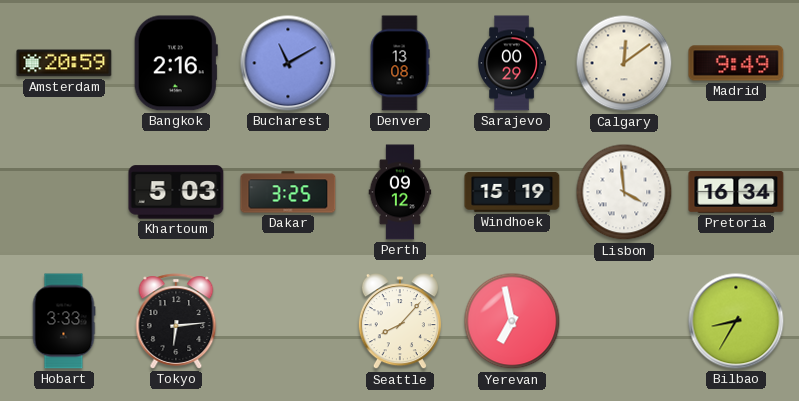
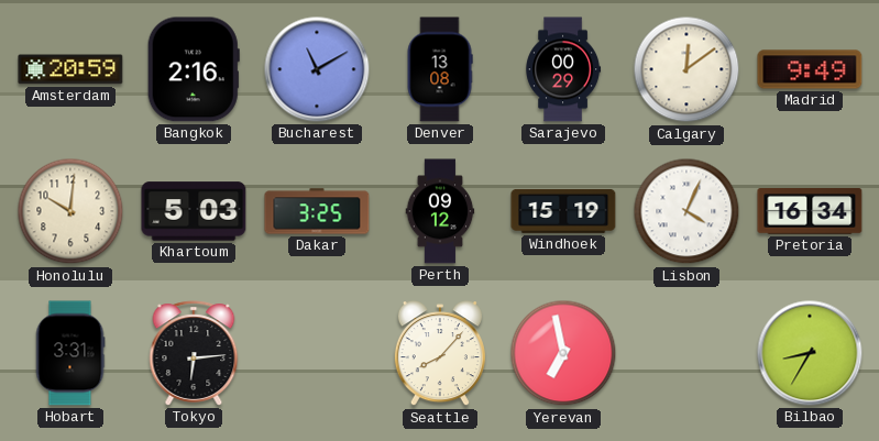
Honolulu: none -> 10:01
Lisbon: 3:59 -> 4:04
Hobart: 3:33 -> 3:31
